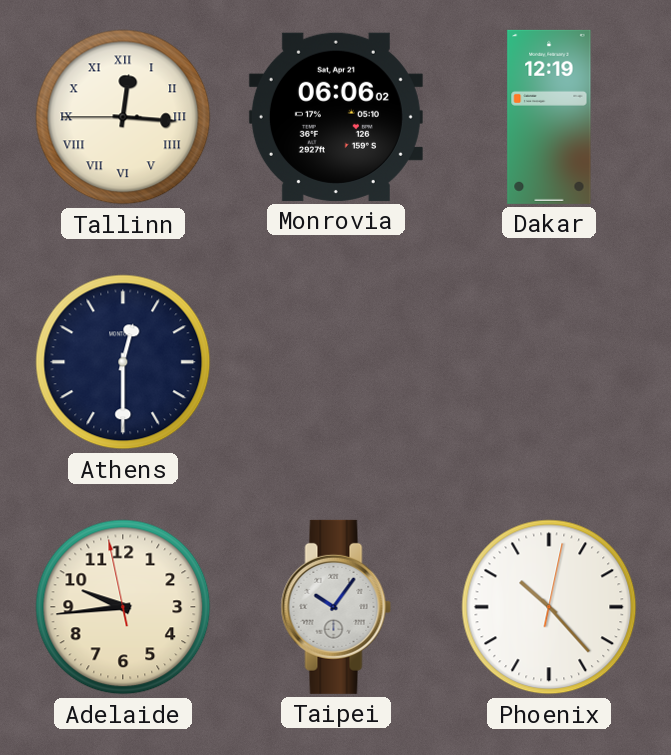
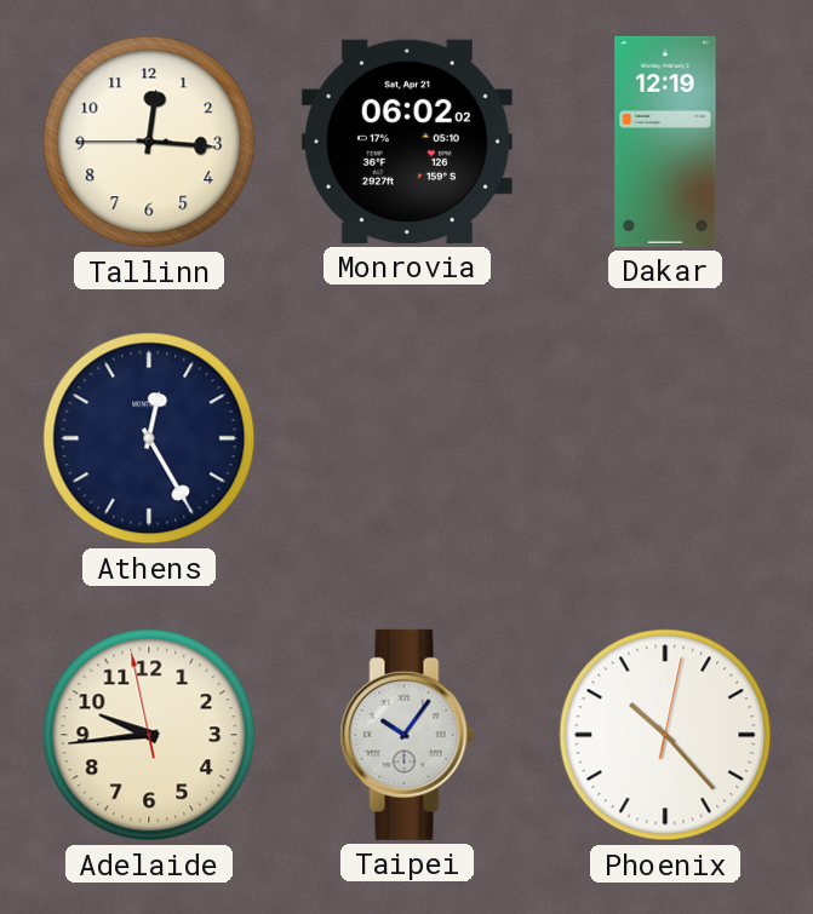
Tallinn numerals: Roman -> Arabic
Monrovia: 06:06 -> 06:02
Athens: 12:30 -> 12:25
